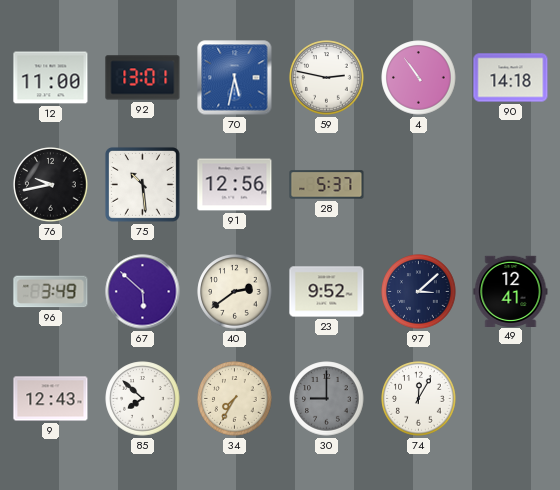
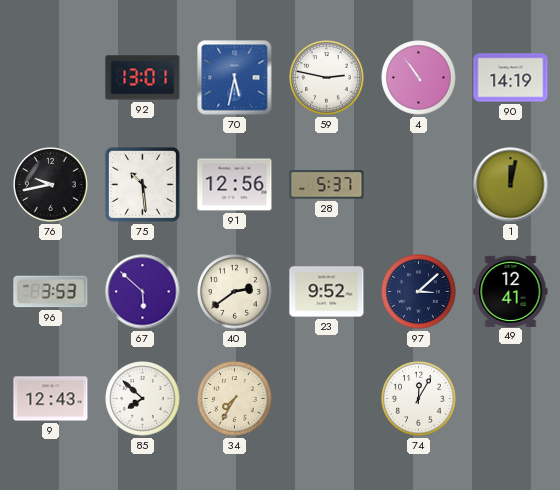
12: 11:00 -> none
90: 14:18 -> 14:19
1: none -> 12:02
96: 3:49 -> 3:53
30: 9:00 -> none
